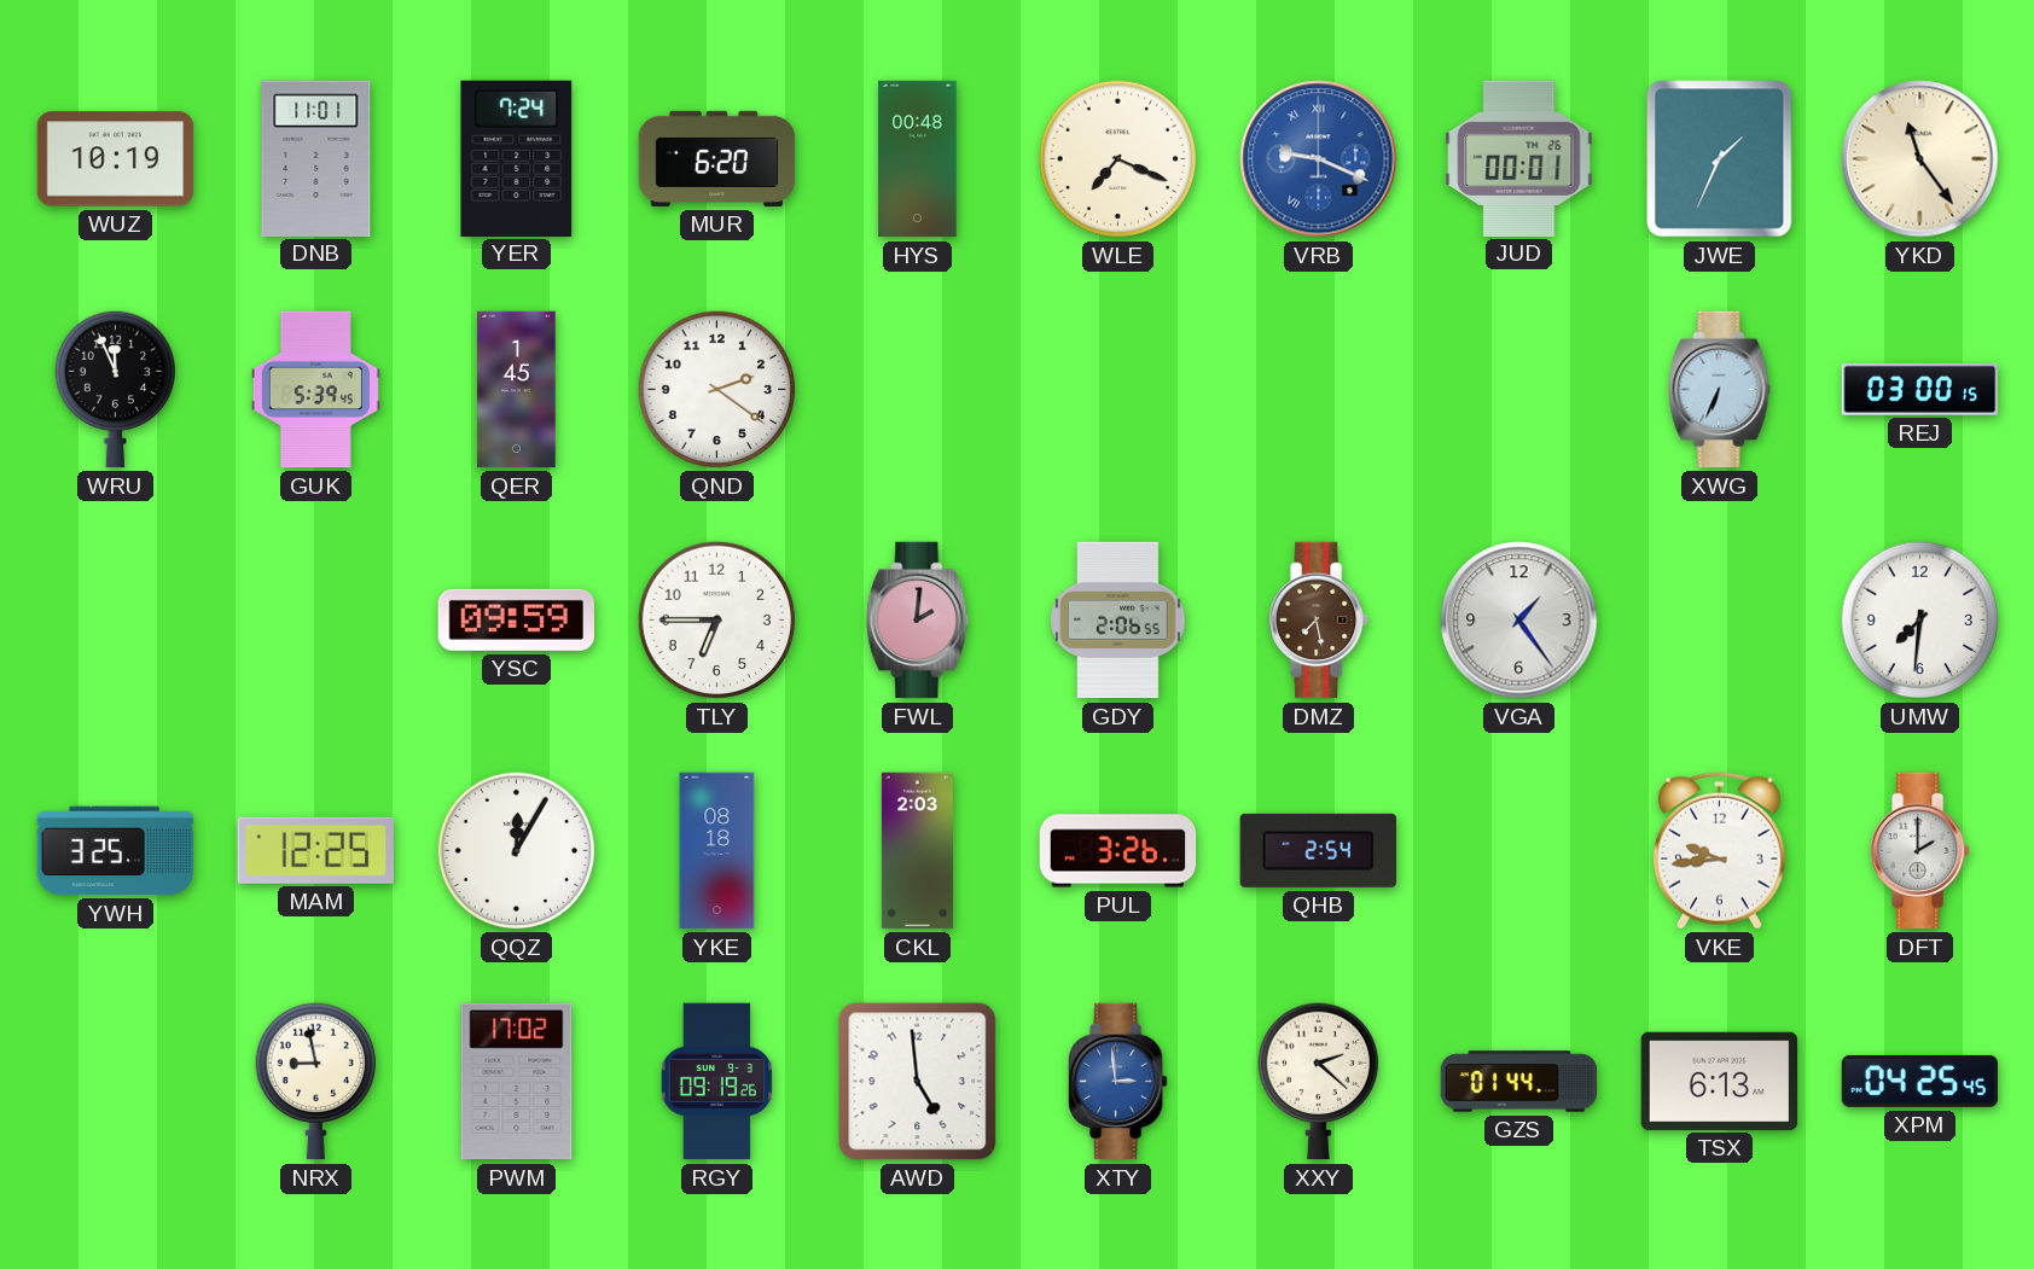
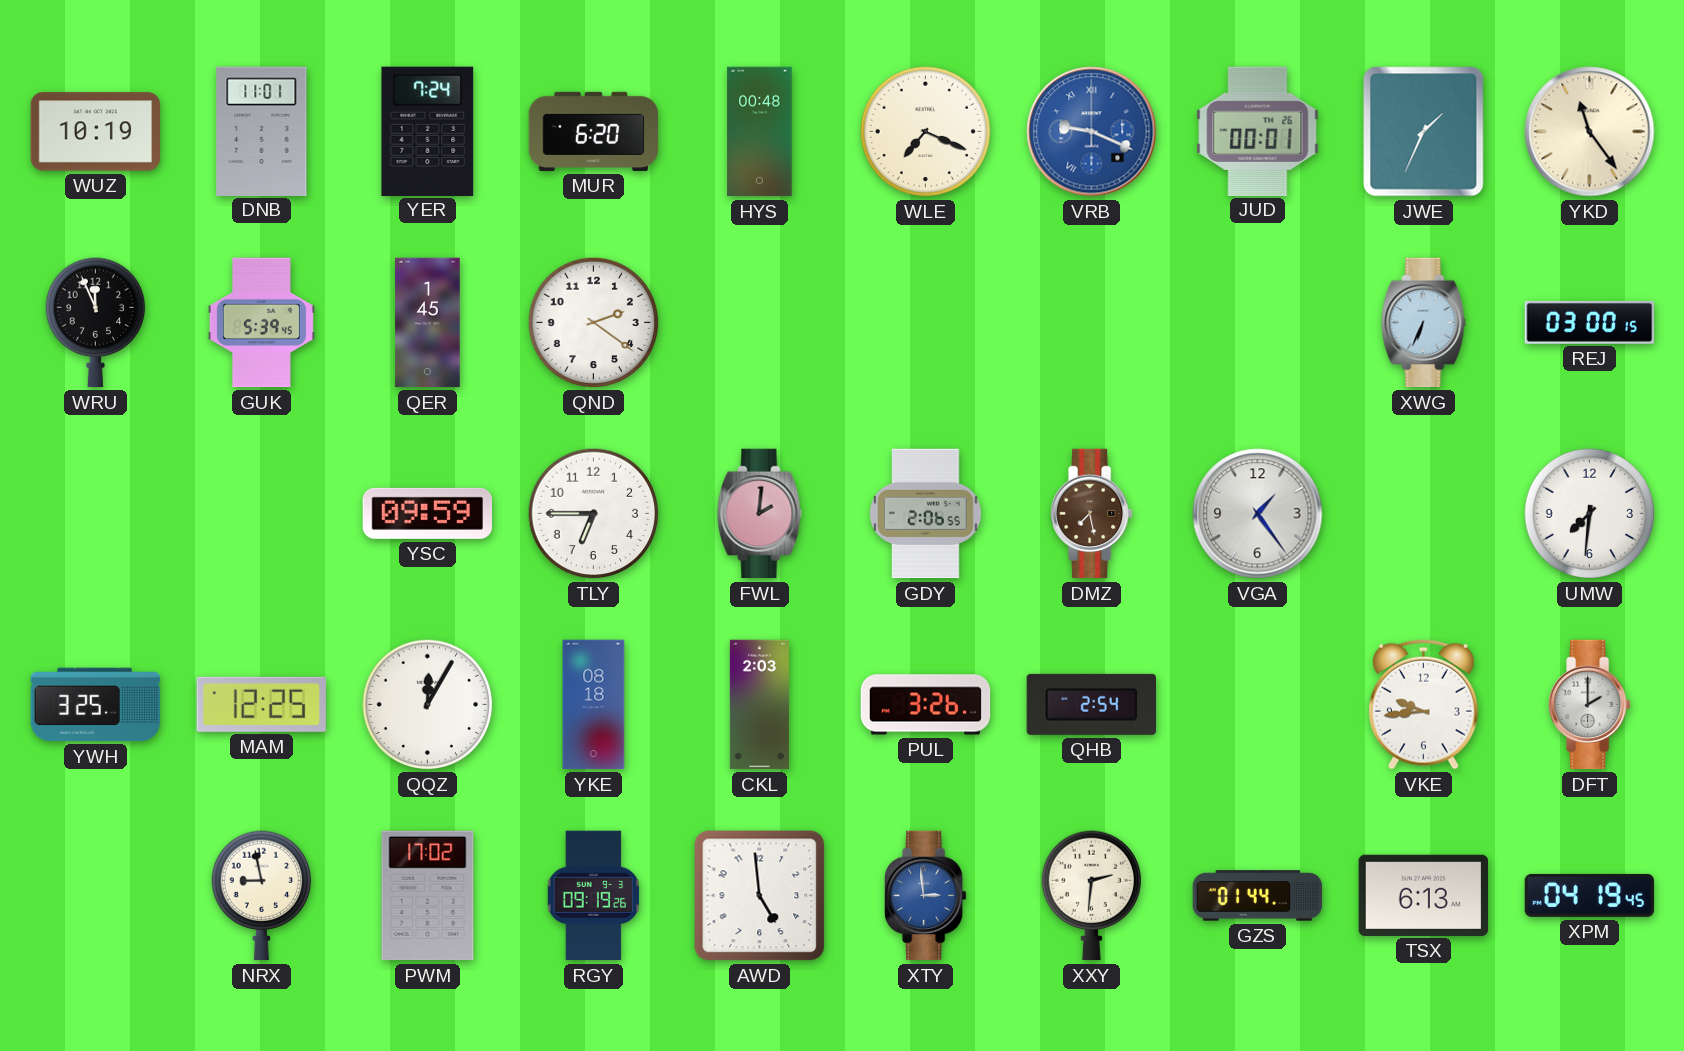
XXY: 2:22 -> 2:31
XPM: 04:25 -> 04:19
